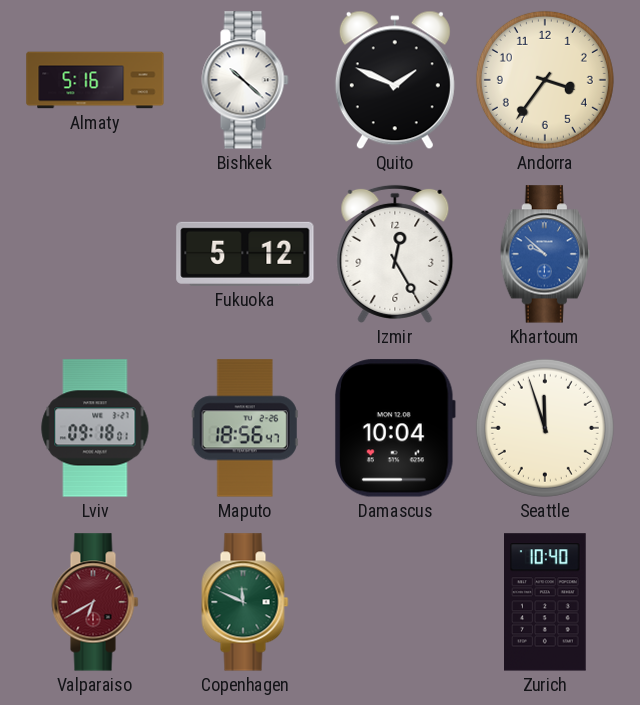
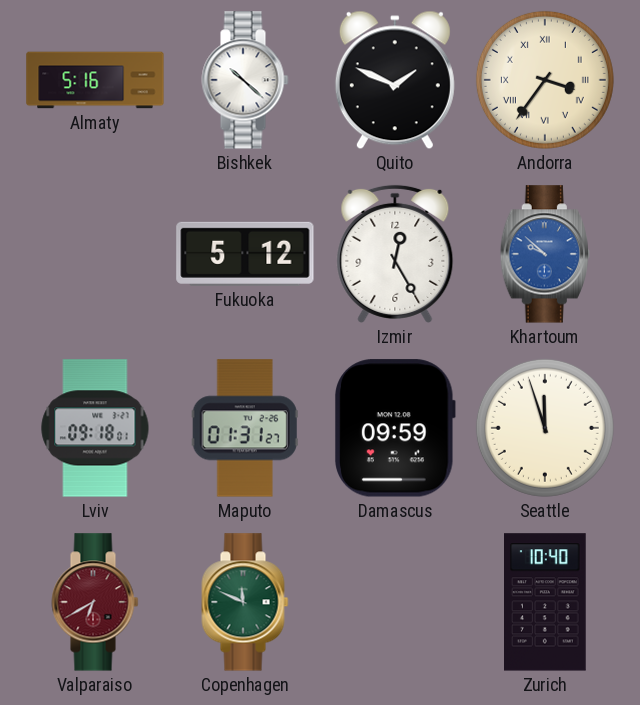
Andorra numerals: Arabic -> Roman
Maputo: 18:56 -> 01:31
Damascus: 10:04 -> 09:59
